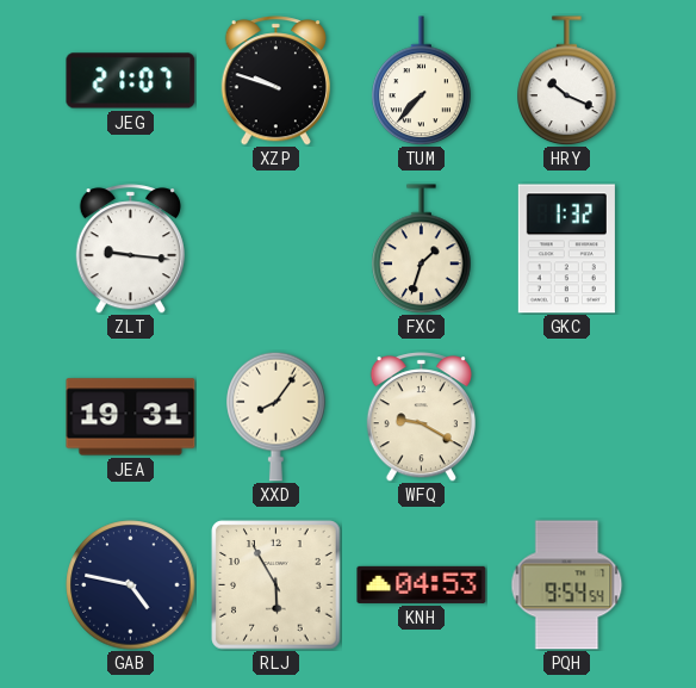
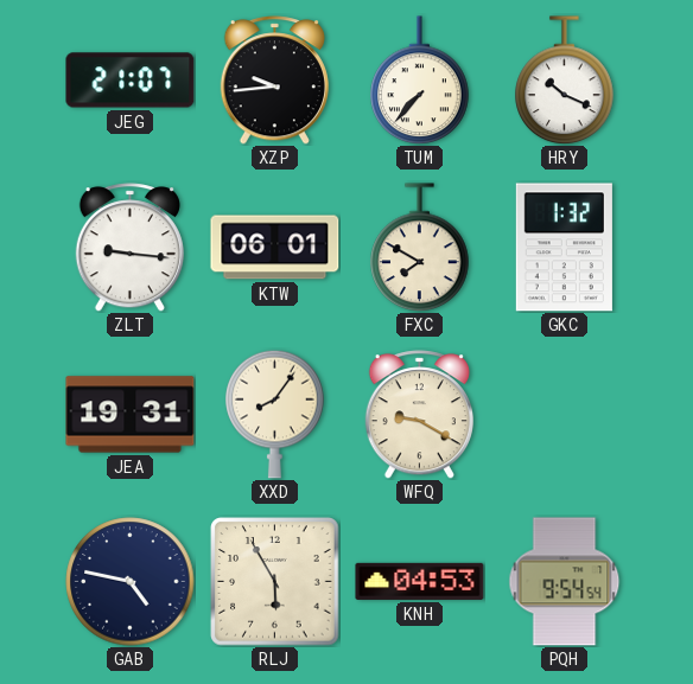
XZP: 9:48 -> 9:44
KTW: none -> 06:01
FXC: 1:33 -> 7:50
